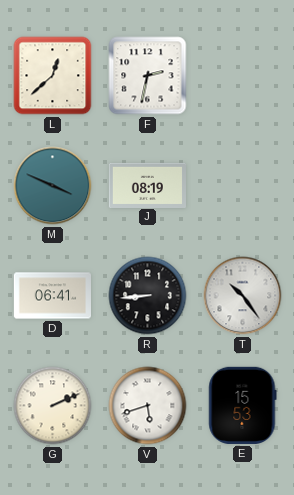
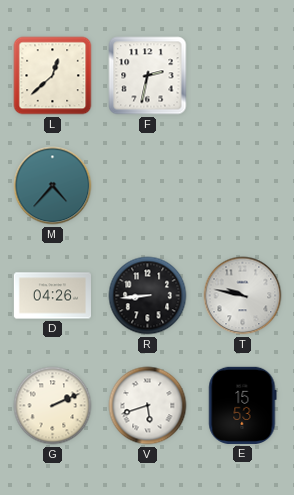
M: 3:49 -> 4:37
J: 08:19 -> none
D: 06:41 -> 04:26
T: 10:24 -> 9:47
